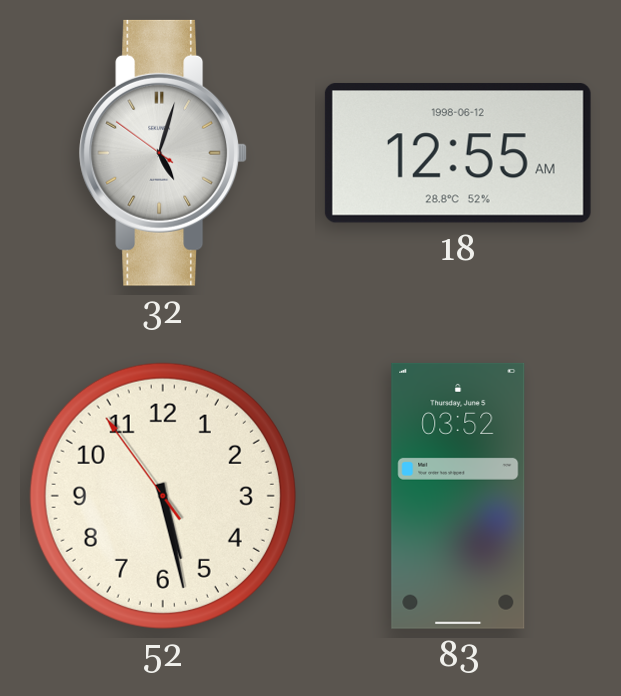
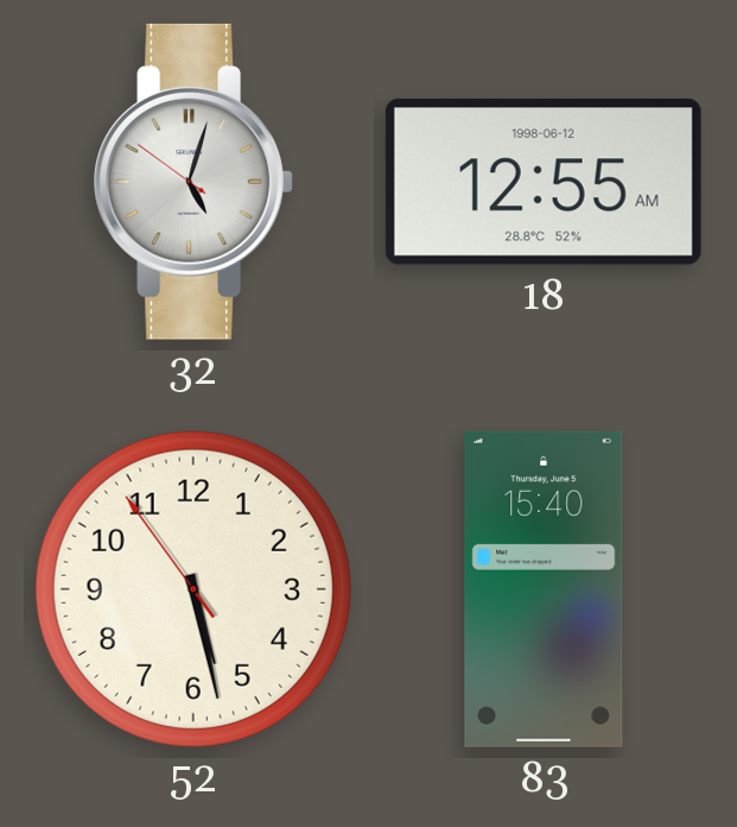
83: 03:52 -> 15:40
